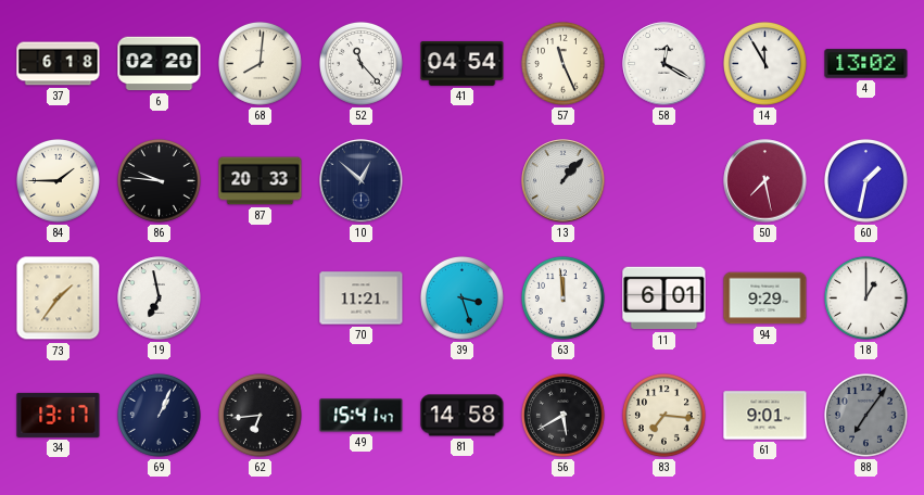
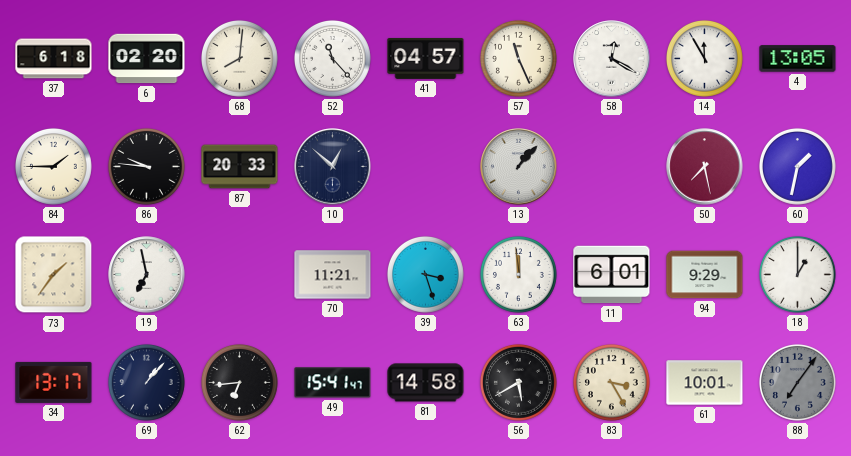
41: 04:54 -> 04:57
4: 13:02 -> 13:05
69: 1:04 -> 1:07
83: 7:16 -> 3:25
61: 9:01 -> 10:01
